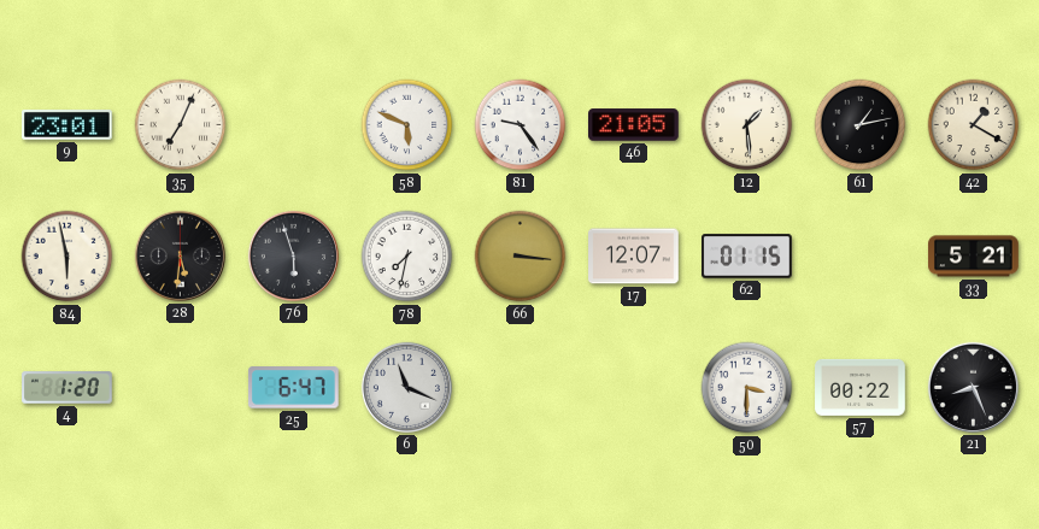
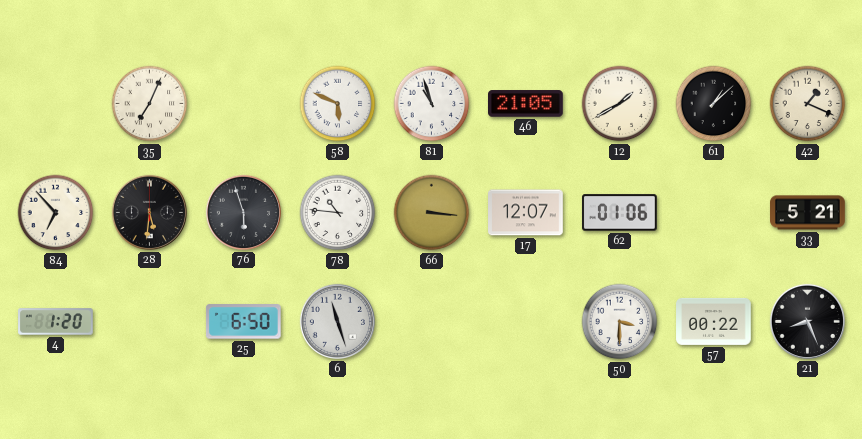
9: 23:01 -> none
81: 9:24 -> 10:57
12: 1:29 -> 1:40
61: 1:13 -> 1:08
42: 1:20 -> 1:19
84: 5:58 -> 6:53
78: 7:32 -> 10:46
62: 01:15 -> 01:06
25: 6:47 -> 6:50
6: 11:19 -> 11:27
